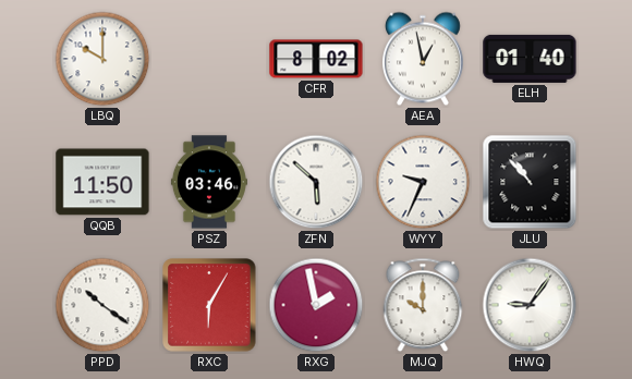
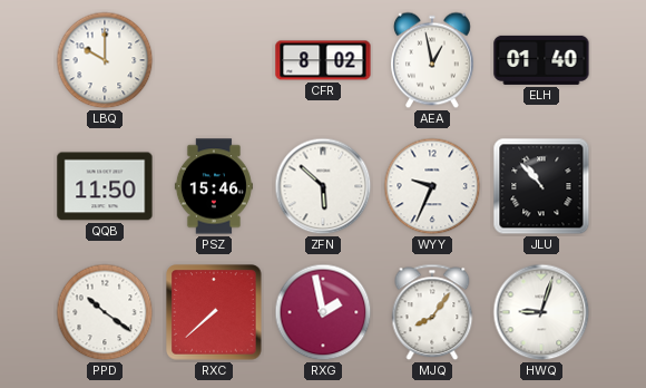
PSZ: 03:46 -> 15:46
RXC: 6:05 -> 7:38
MJQ: 10:00 -> 8:06
HWQ: 9:06 -> 9:03
